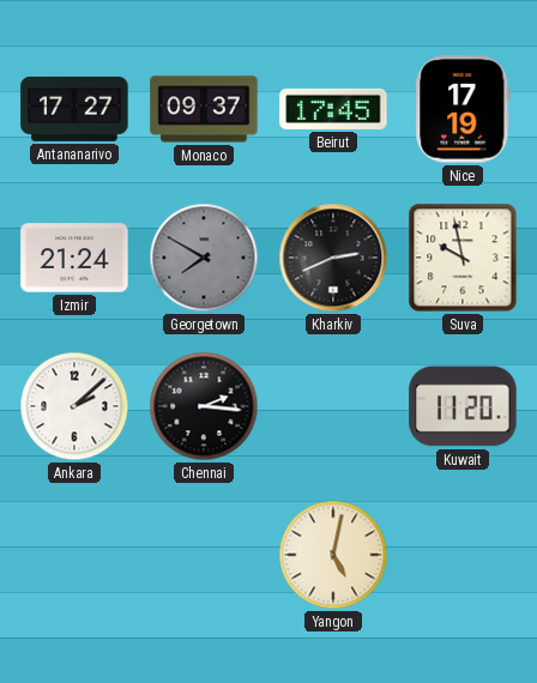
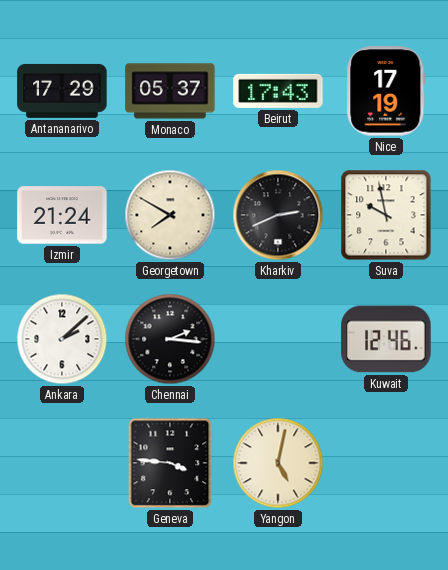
Antananarivo: 17:27 -> 17:29
Monaco: 09:37 -> 05:37
Beirut: 17:45 -> 17:43
Georgetown dial: grey -> cream
Kuwait: 11:20 -> 12:46
Geneva: none -> 3:46
